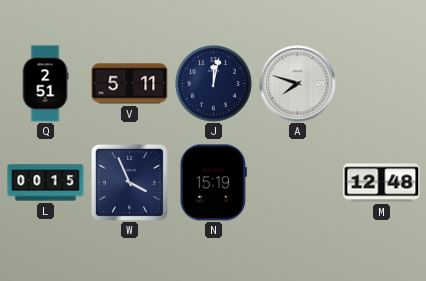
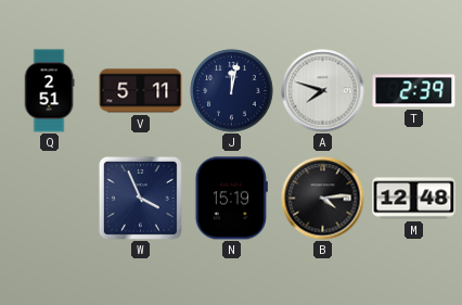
T: none -> 2:39
L: 00:15 -> none
B: none -> 4:14
